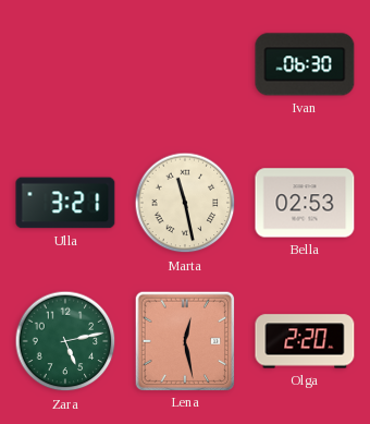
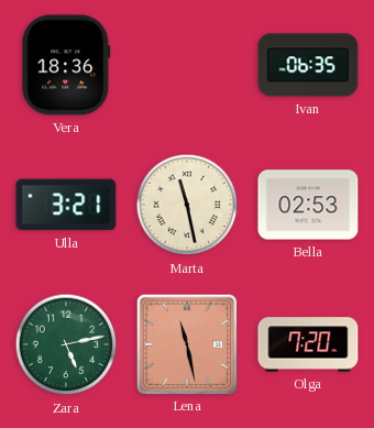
Vera: none -> 18:36
Ivan: 06:30 -> 06:35
Lena: 12:28 -> 11:28
Olga: 2:20 -> 7:20
